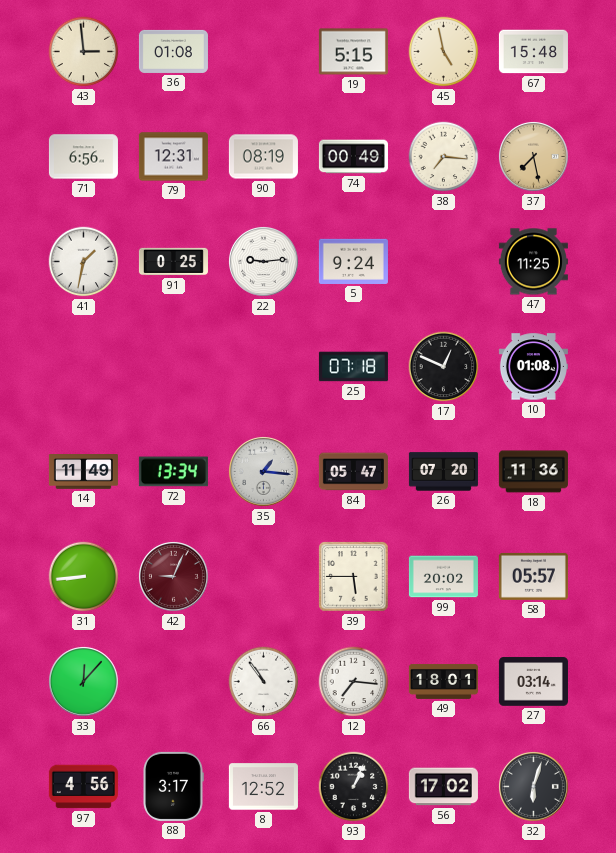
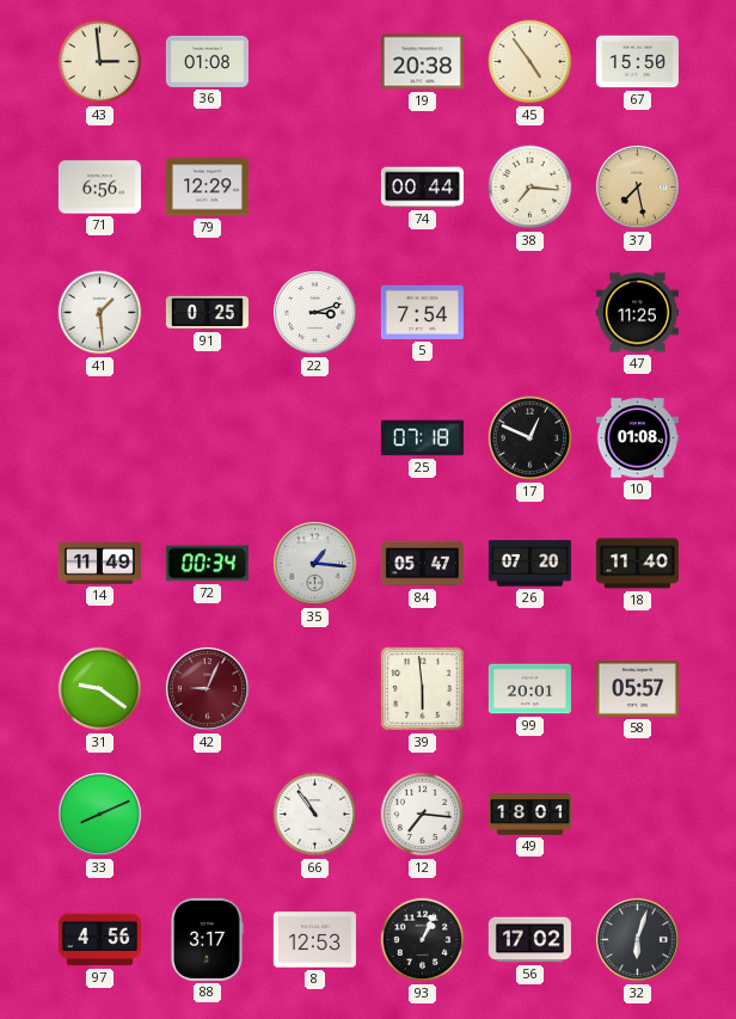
19: 5:15 -> 20:38
45: 4:58 -> 4:54
67: 15:48 -> 15:50
79: 12:31 -> 12:29
90: 08:19 -> none
74: 00:49 -> 00:44
41: 1:32 -> 1:29
22: 9:14 -> 3:12
5: 9:24 -> 7:54
72: 13:34 -> 00:34
18: 11:36 -> 11:40
31: 8:44 -> 9:21
39: 5:45 -> 5:59
99: 20:02 -> 20:01
33: 12:07 -> 8:11
27: 03:14 -> none
8: 12:52 -> 12:53
